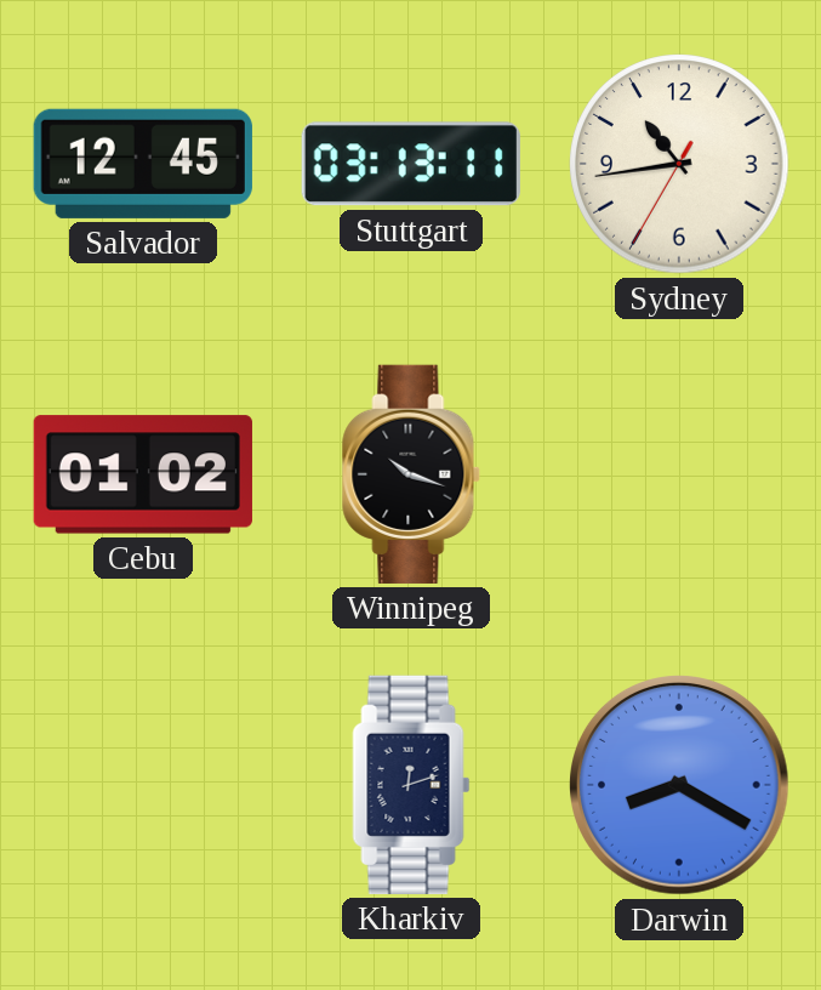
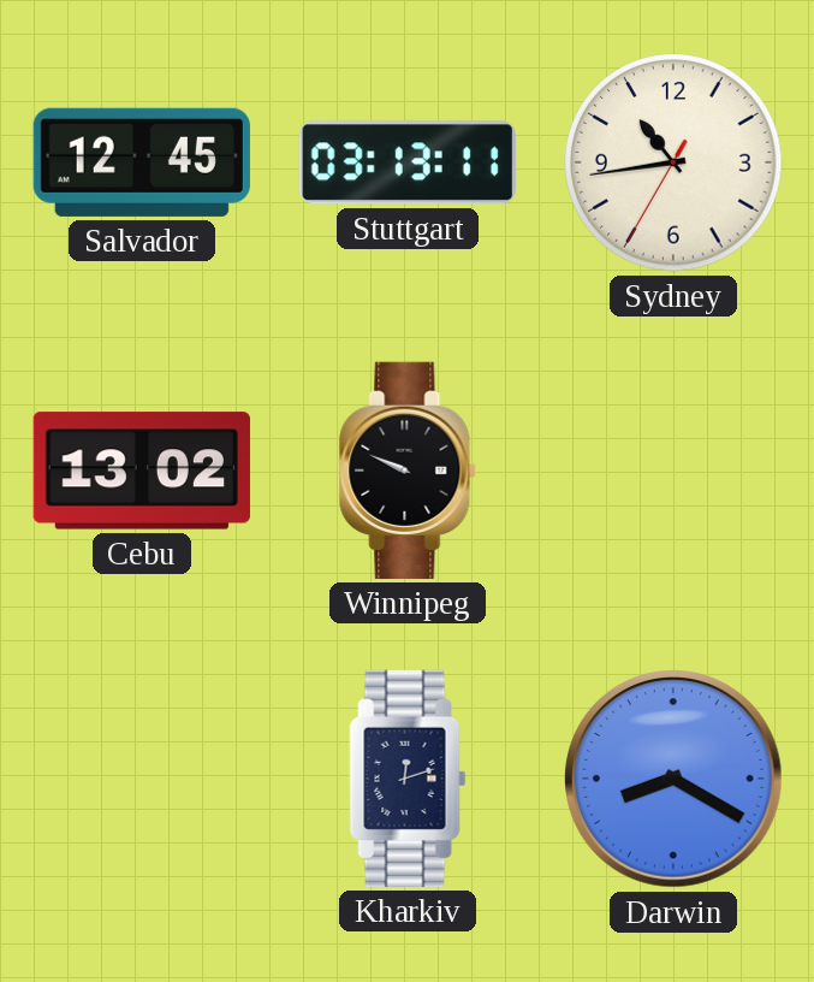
Cebu: 01:02 -> 13:02
Winnipeg: 10:18 -> 9:49
